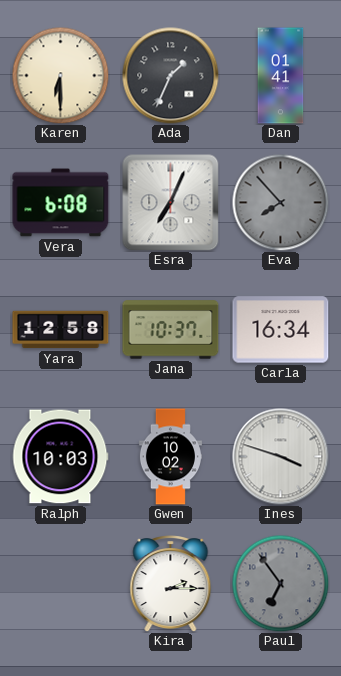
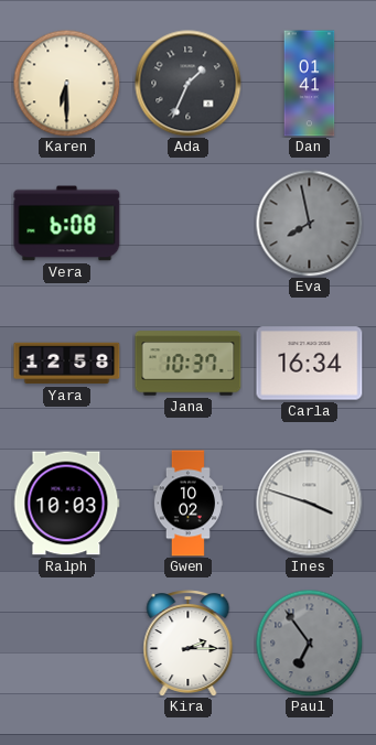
Esra: 7:04 -> none
Eva: 7:53 -> 7:58
